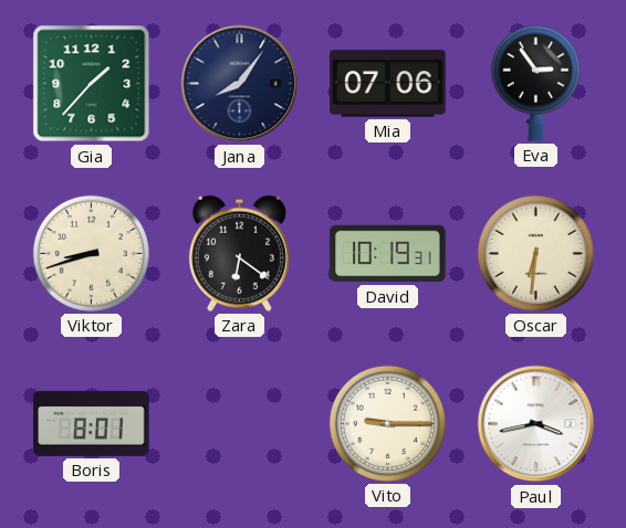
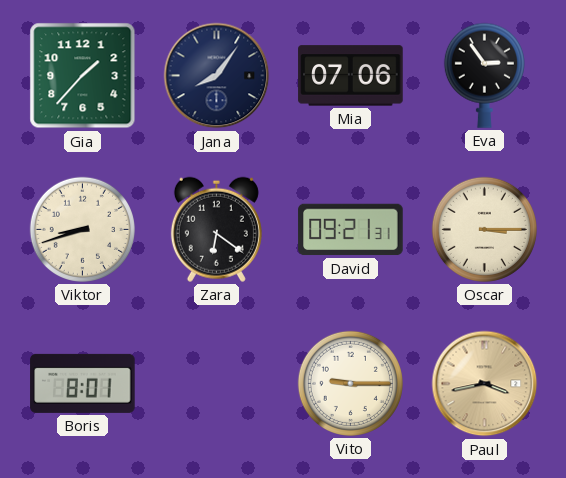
David: 10:19 -> 09:21
Oscar: 6:31 -> 3:15
Paul dial: white -> champagne
